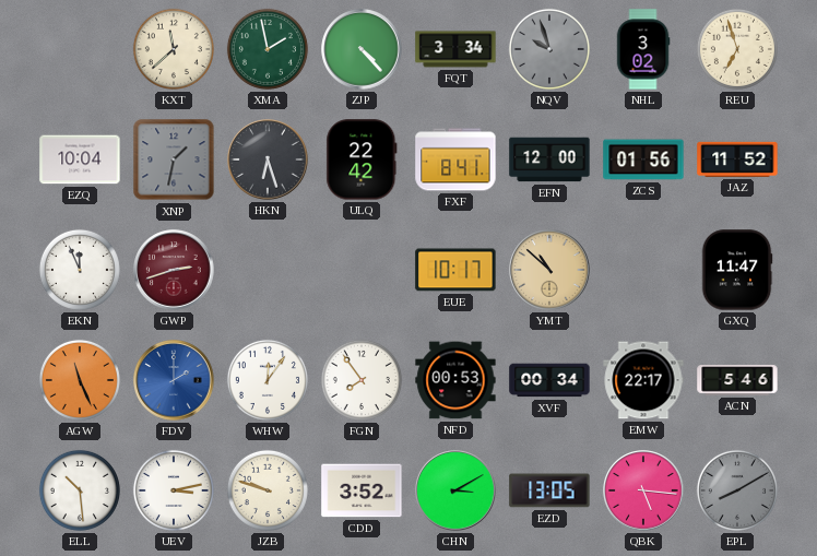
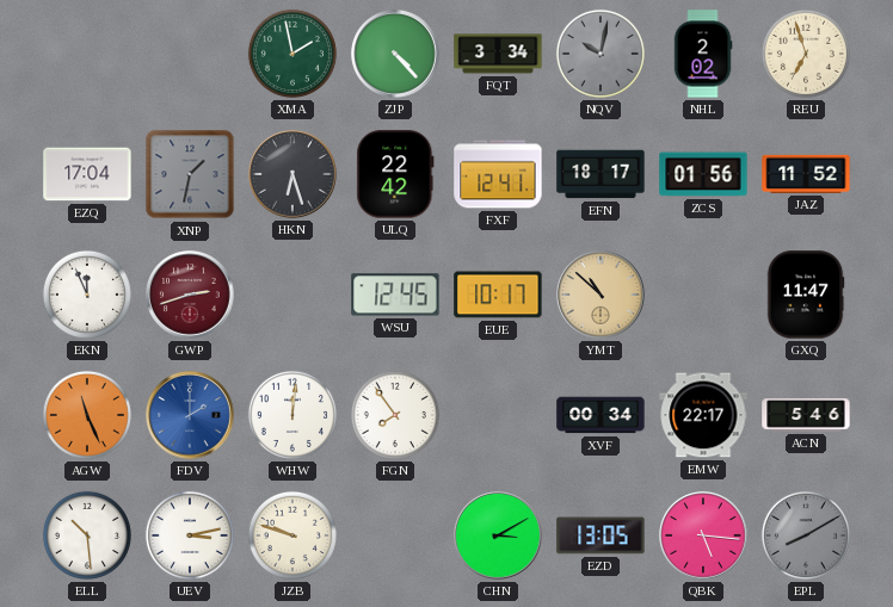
KXT: 11:38 -> none
NQV: 9:57 -> 10:02
NHL: 3:02 -> 2:02
EZQ: 10:04 -> 17:04
FXF: 8:41 -> 12:41
EFN: 12:00 -> 18:17
WSU: none -> 12:45
WHW: 12:06 -> 12:01
NFD: 00:53 -> none
CDD: 3:52 -> none
